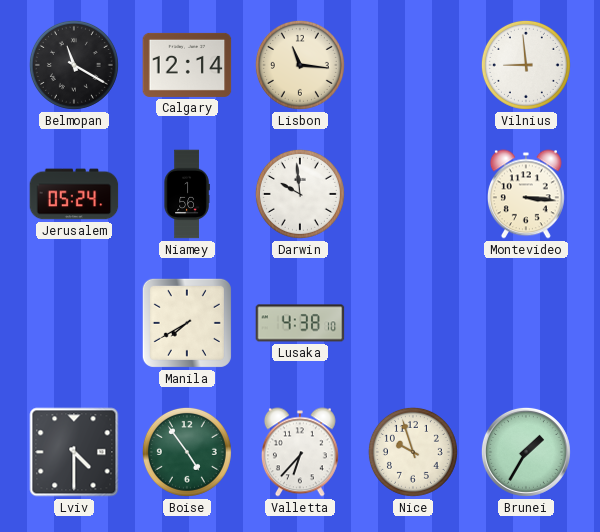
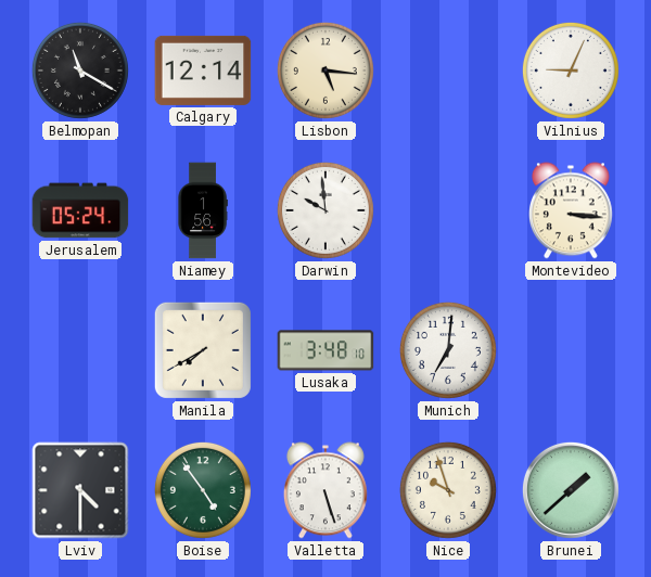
Lisbon: 11:16 -> 5:16
Vilnius: 8:59 -> 9:04
Lusaka: 4:38 -> 3:48
Munich: none -> 7:01
Valletta: 6:37 -> 5:27
Brunei: 1:35 -> 1:38
